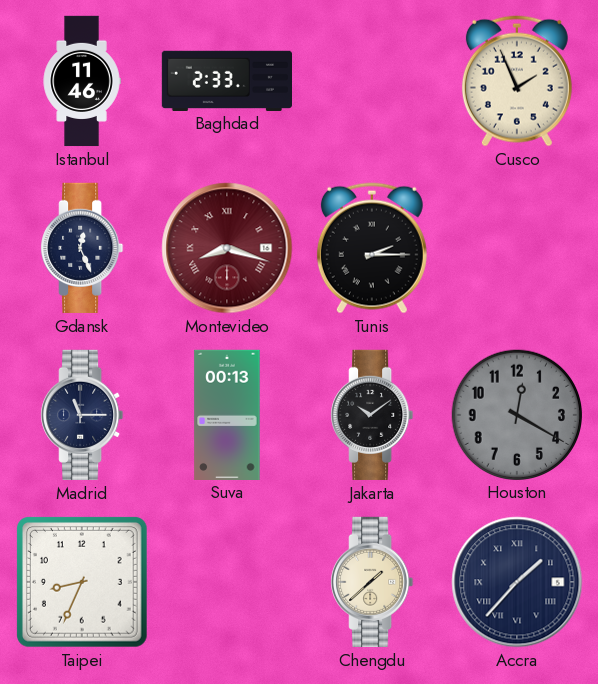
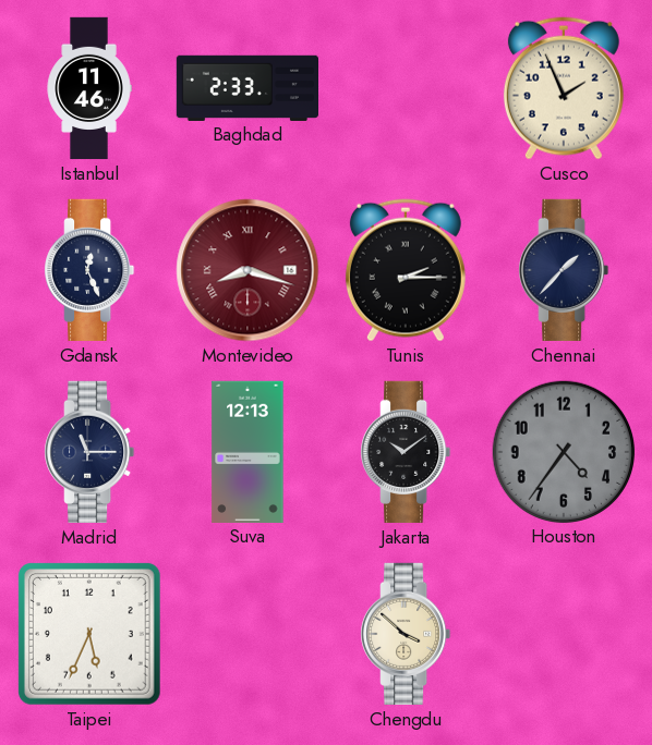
Chennai: none -> 1:37
Suva: 00:13 -> 12:13
Houston: 12:20 -> 4:36
Taipei: 8:34 -> 5:34
Chengdu: 1:38 -> 3:52
Accra: 1:37 -> none
